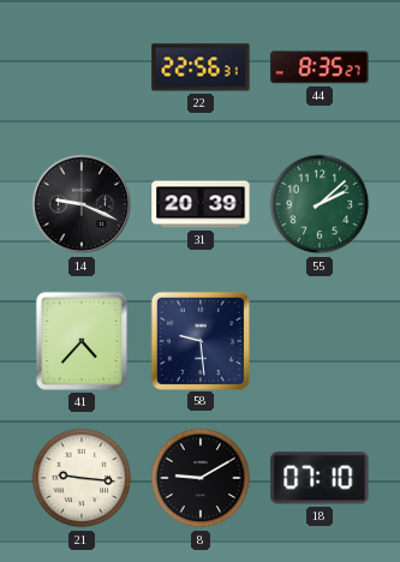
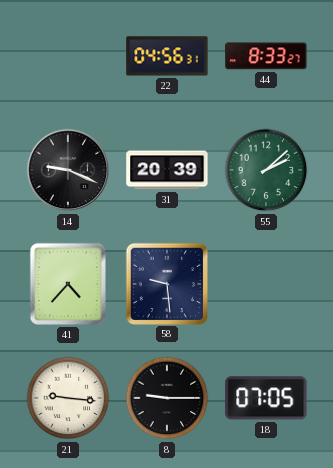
22: 22:56 -> 04:56
44: 8:35 -> 8:33
8: 9:10 -> 9:15
18: 07:10 -> 07:05
